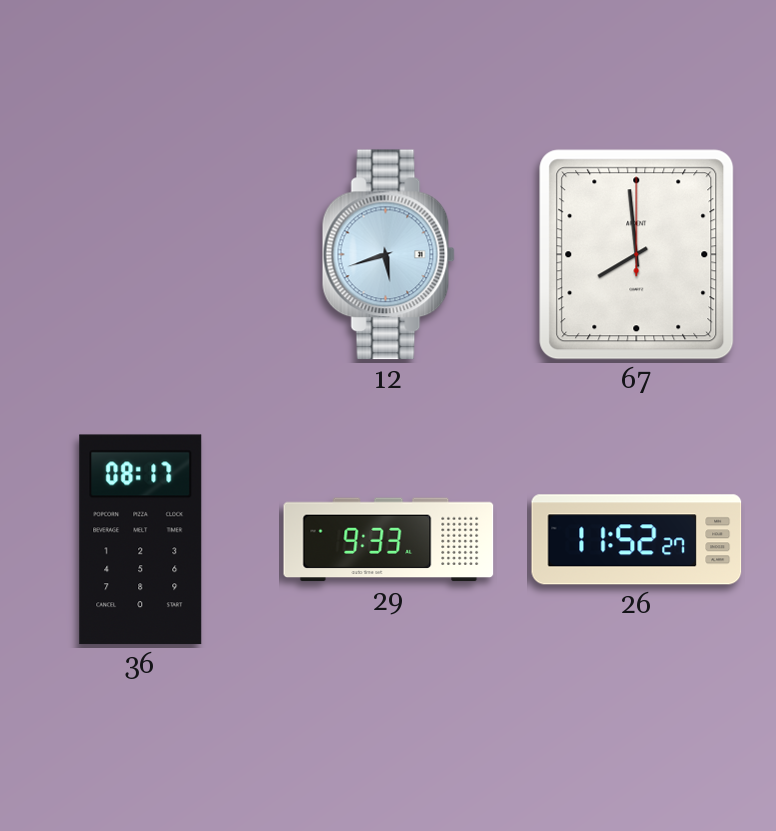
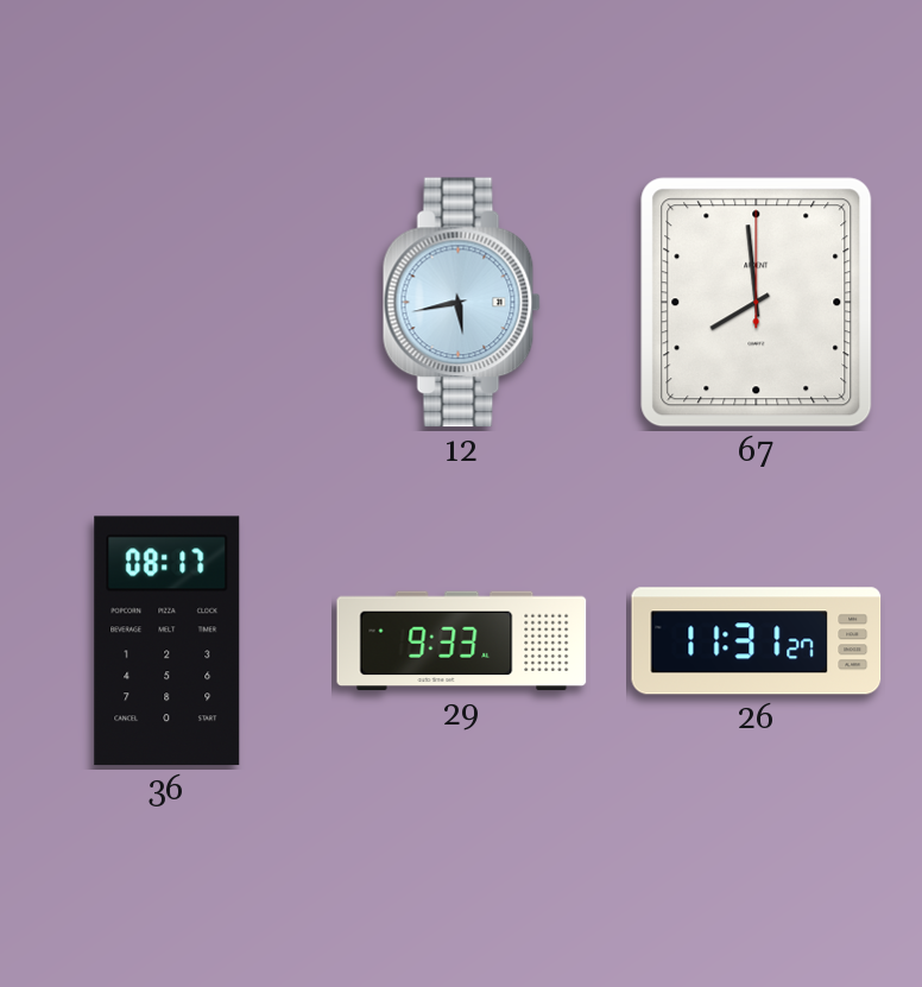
12: 5:42 -> 5:43
26: 11:52 -> 11:31
